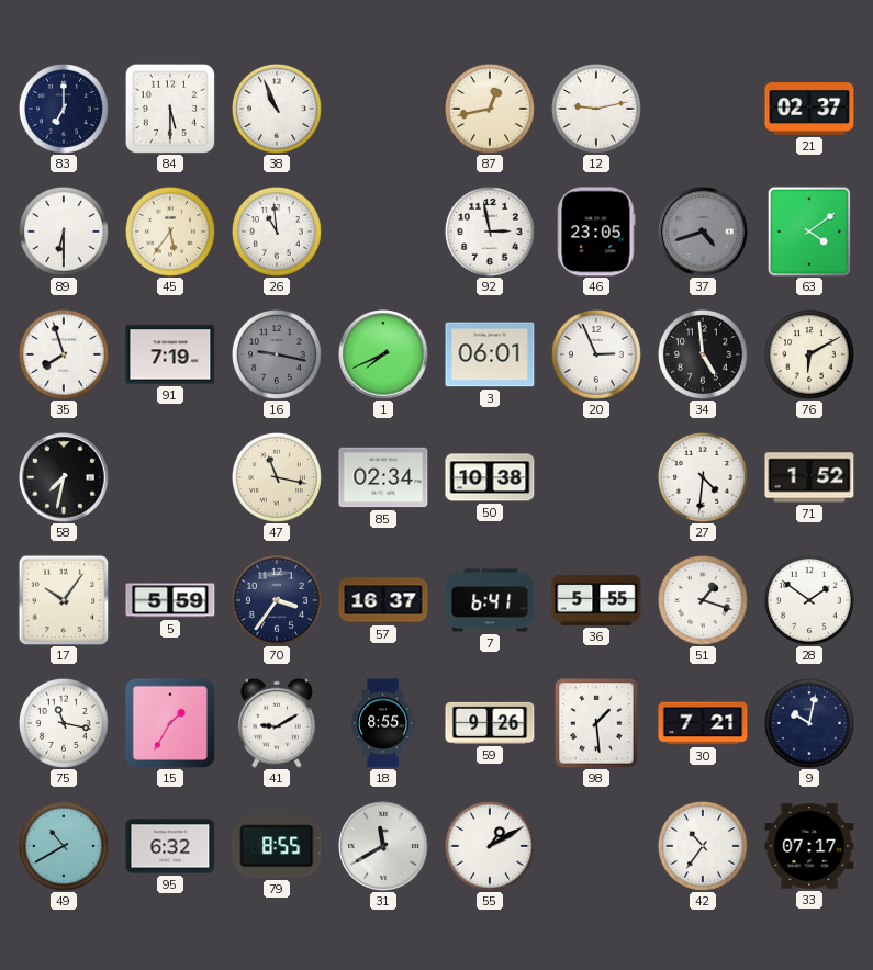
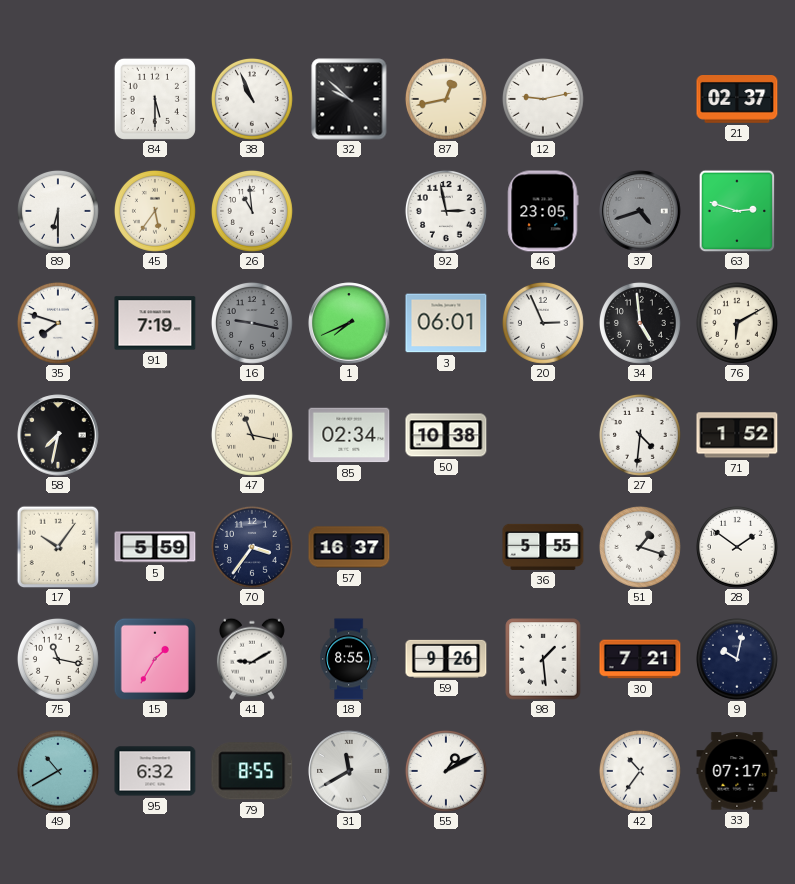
83: 7:00 -> none
32: none -> 9:52
63: 4:09 -> 2:48
35: 7:57 -> 7:48
7: 6:41 -> none
